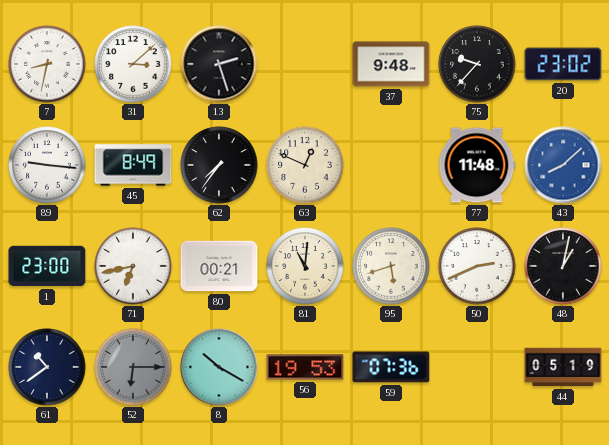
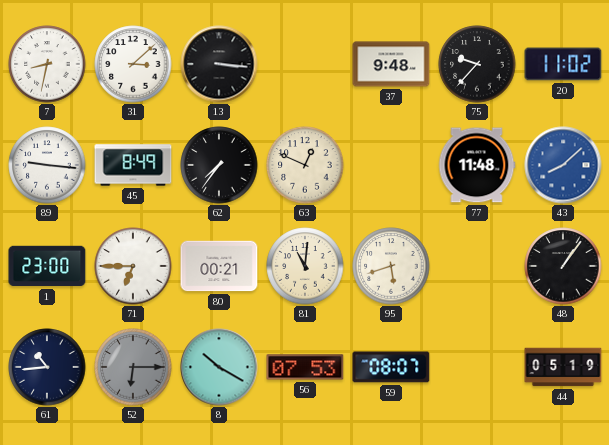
13: 2:27 -> 3:16
20: 23:02 -> 11:02
71: 6:43 -> 6:45
50: 2:41 -> none
48: 1:02 -> 1:06
61: 10:39 -> 10:44
56: 19:53 -> 07:53
59: 07:36 -> 08:07
